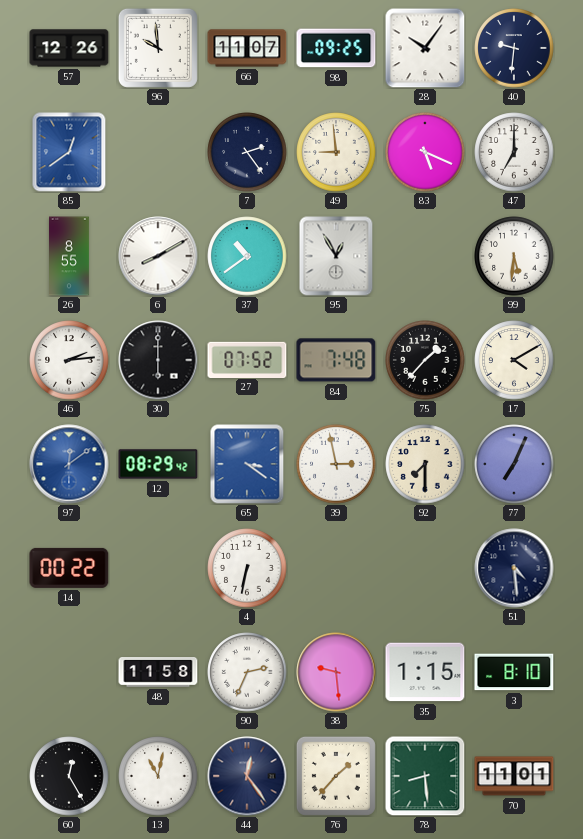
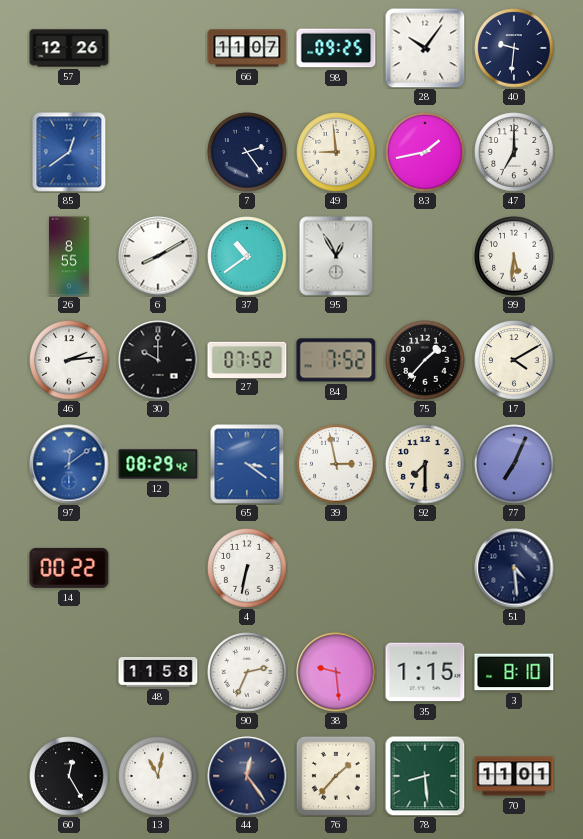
96: 9:59 -> none
83: 5:19 -> 1:43
30: 6:00 -> 10:00
84: 7:48 -> 7:52
